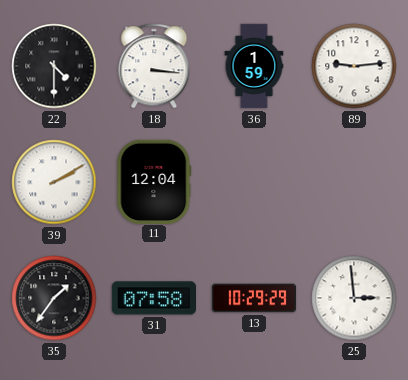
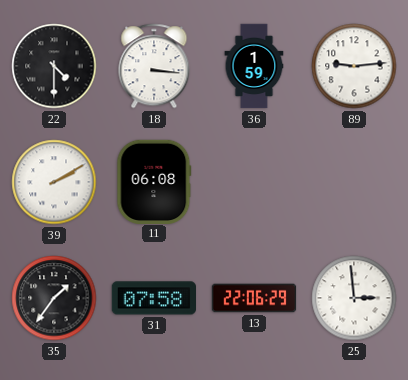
11: 12:04 -> 06:08
13: 10:29 -> 22:06
